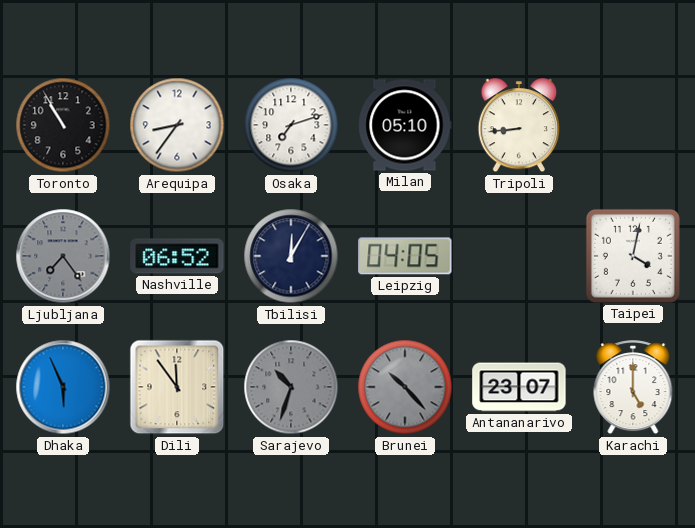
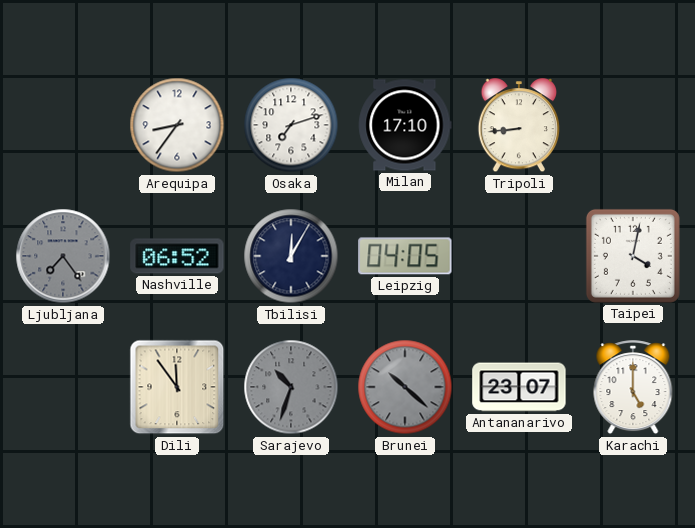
Toronto: 10:55 -> none
Milan: 05:10 -> 17:10
Dhaka: 5:56 -> none
Brunei: 10:23 -> 10:22
